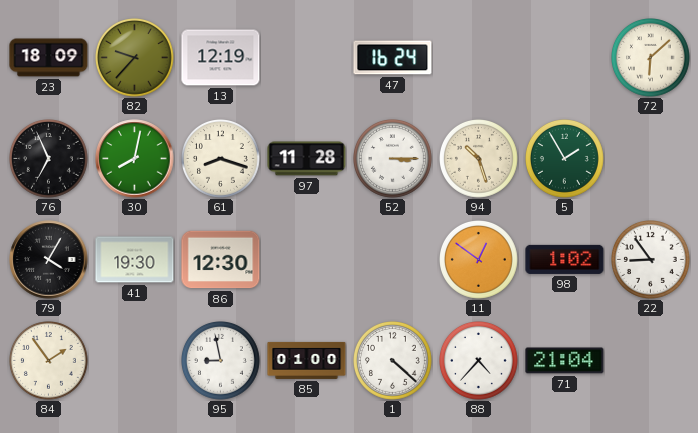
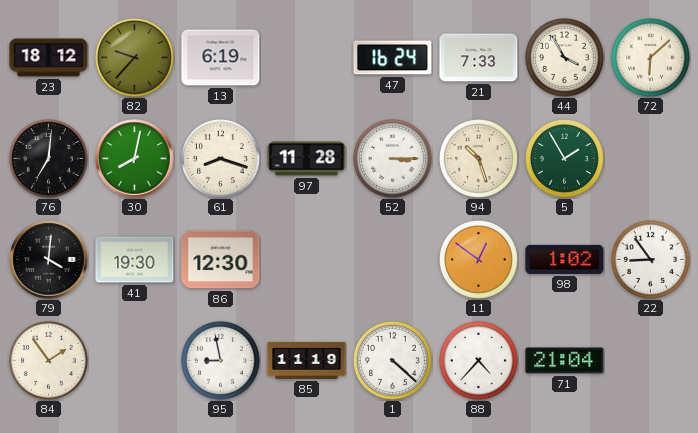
23: 18:09 -> 18:12
13: 12:19 -> 6:19
21: none -> 7:33
44: none -> 3:55
76: 6:56 -> 7:01
79: 4:05 -> 4:01
85: 01:00 -> 11:19
